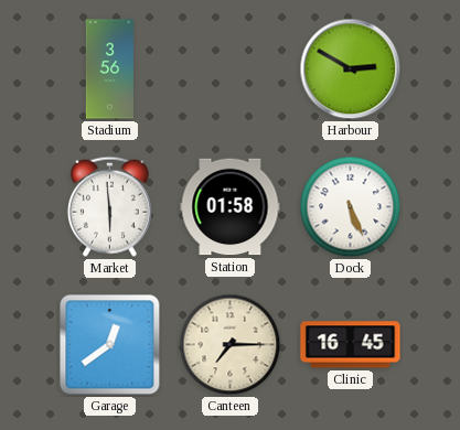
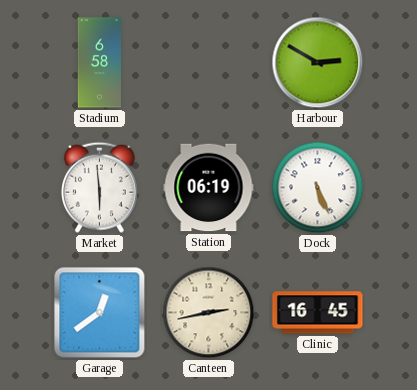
Stadium: 3:56 -> 6:58
Station: 01:58 -> 06:19
Canteen: 7:15 -> 2:43
